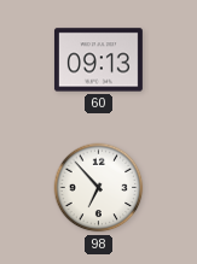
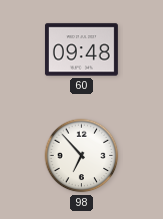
60: 09:13 -> 09:48
